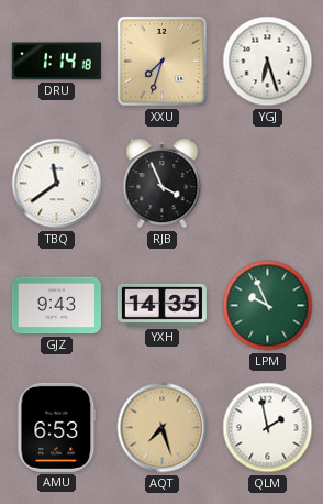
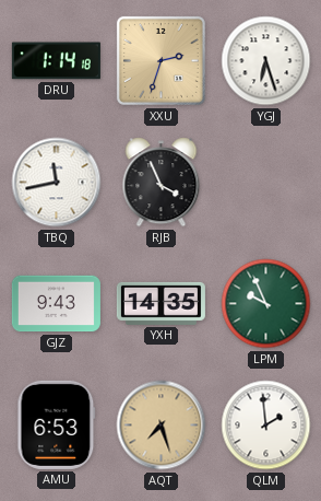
XXU: 7:33 -> 2:33
TBQ: 11:39 -> 11:43
QLM: 1:58 -> 1:59
